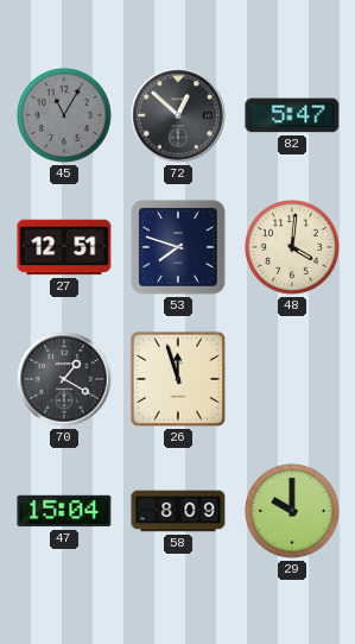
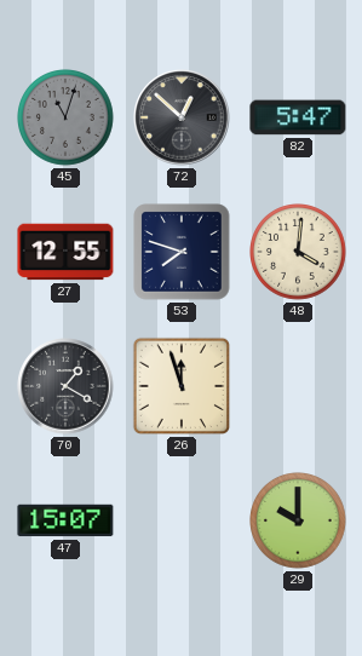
45: 11:05 -> 11:03
27: 12:51 -> 12:55
47: 15:04 -> 15:07
58: 8:09 -> none
